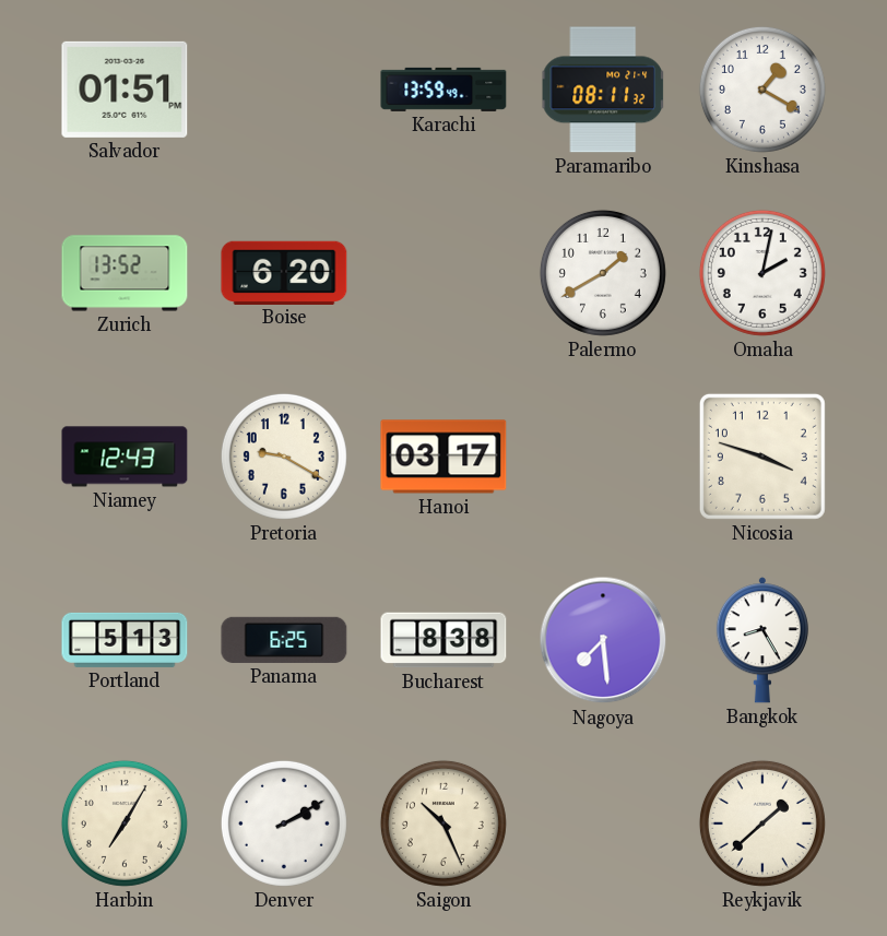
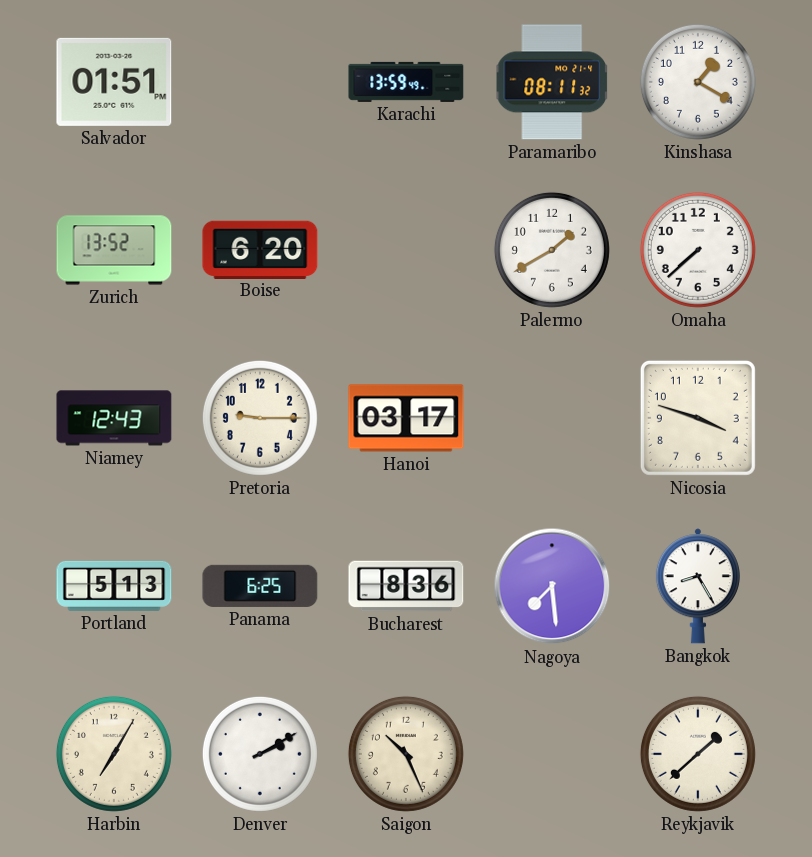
Omaha: 2:02 -> 7:38
Pretoria: 9:20 -> 9:15
Bucharest: 8:38 -> 8:36
